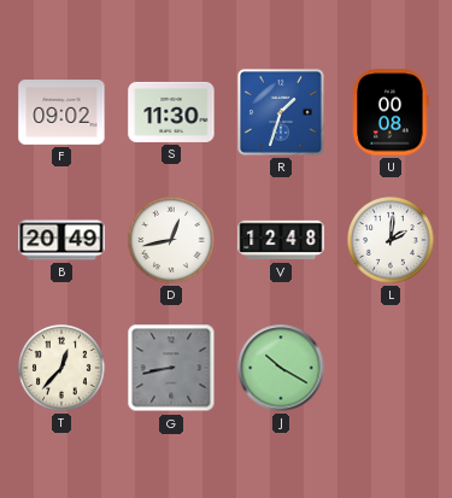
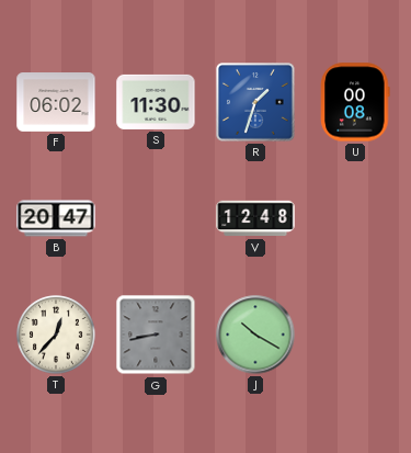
F: 09:02 -> 06:02
B: 20:49 -> 20:47
D: 12:43 -> none
L: 2:01 -> none
